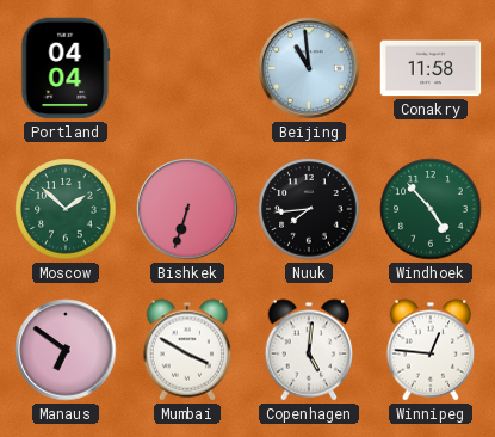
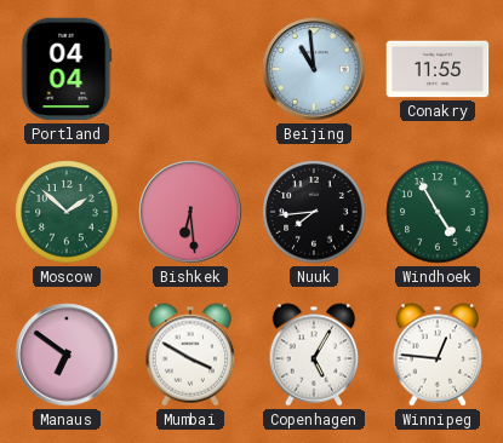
Conakry: 11:58 -> 11:55
Bishkek: 6:33 -> 6:29
Windhoek: 4:53 -> 4:55
Copenhagen: 5:01 -> 5:05
